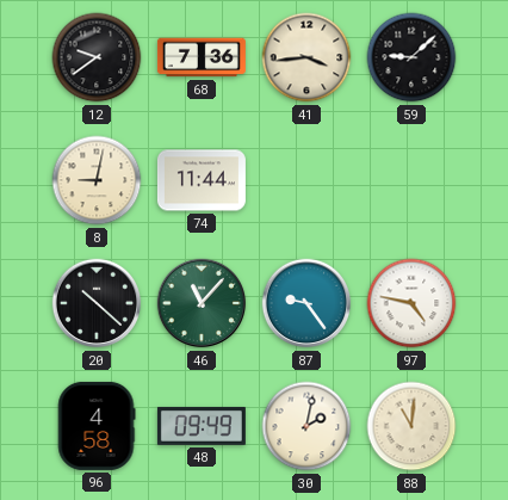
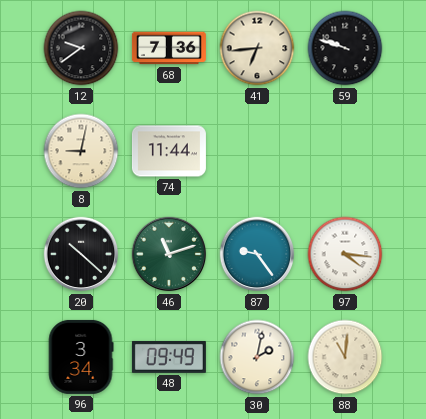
41: 3:44 -> 6:44
59: 9:08 -> 9:48
46: 11:07 -> 11:12
97: 4:47 -> 4:16
96: 4:58 -> 3:34
